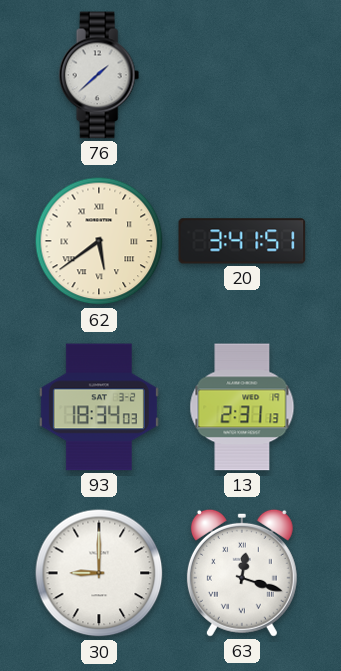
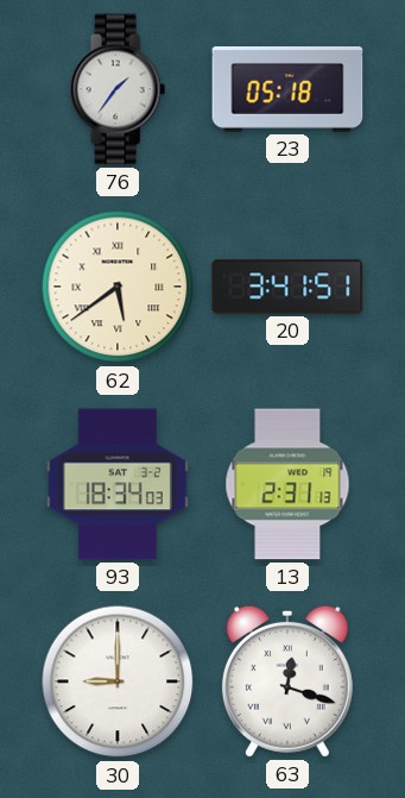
76: 1:38 -> 1:36
23: none -> 05:18
